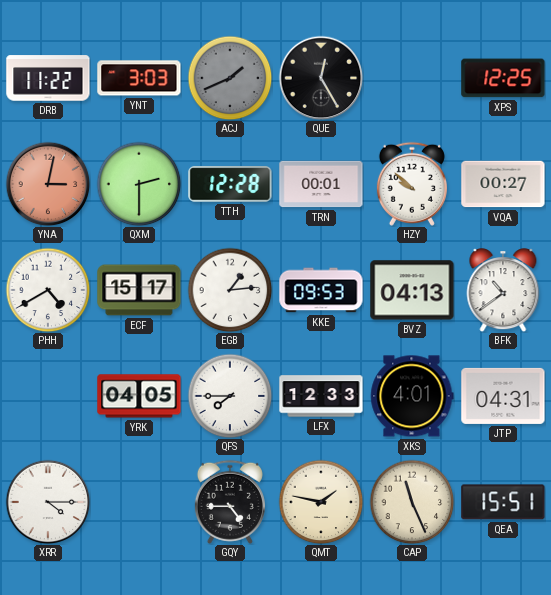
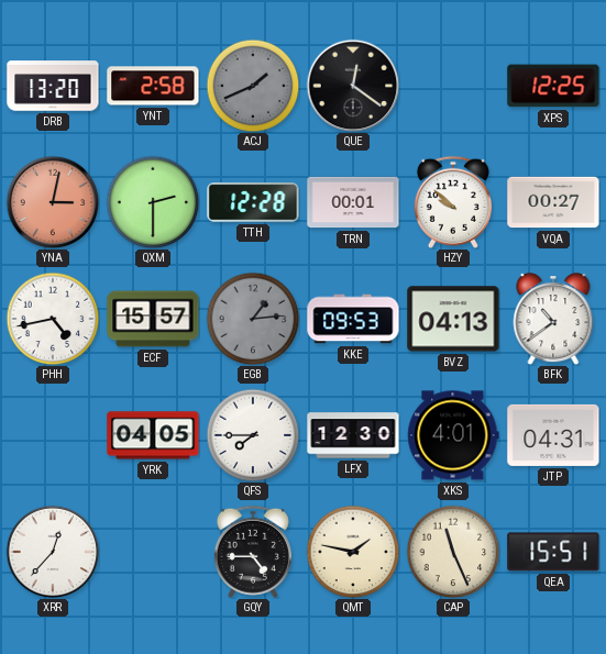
DRB: 11:22 -> 13:20
YNT: 3:03 -> 2:58
QUE: 12:25 -> 12:21
PHH: 4:40 -> 4:43
ECF: 15:17 -> 15:57
EGB dial: white -> grey
LFX: 12:33 -> 12:30
XRR: 4:15 -> 12:37
